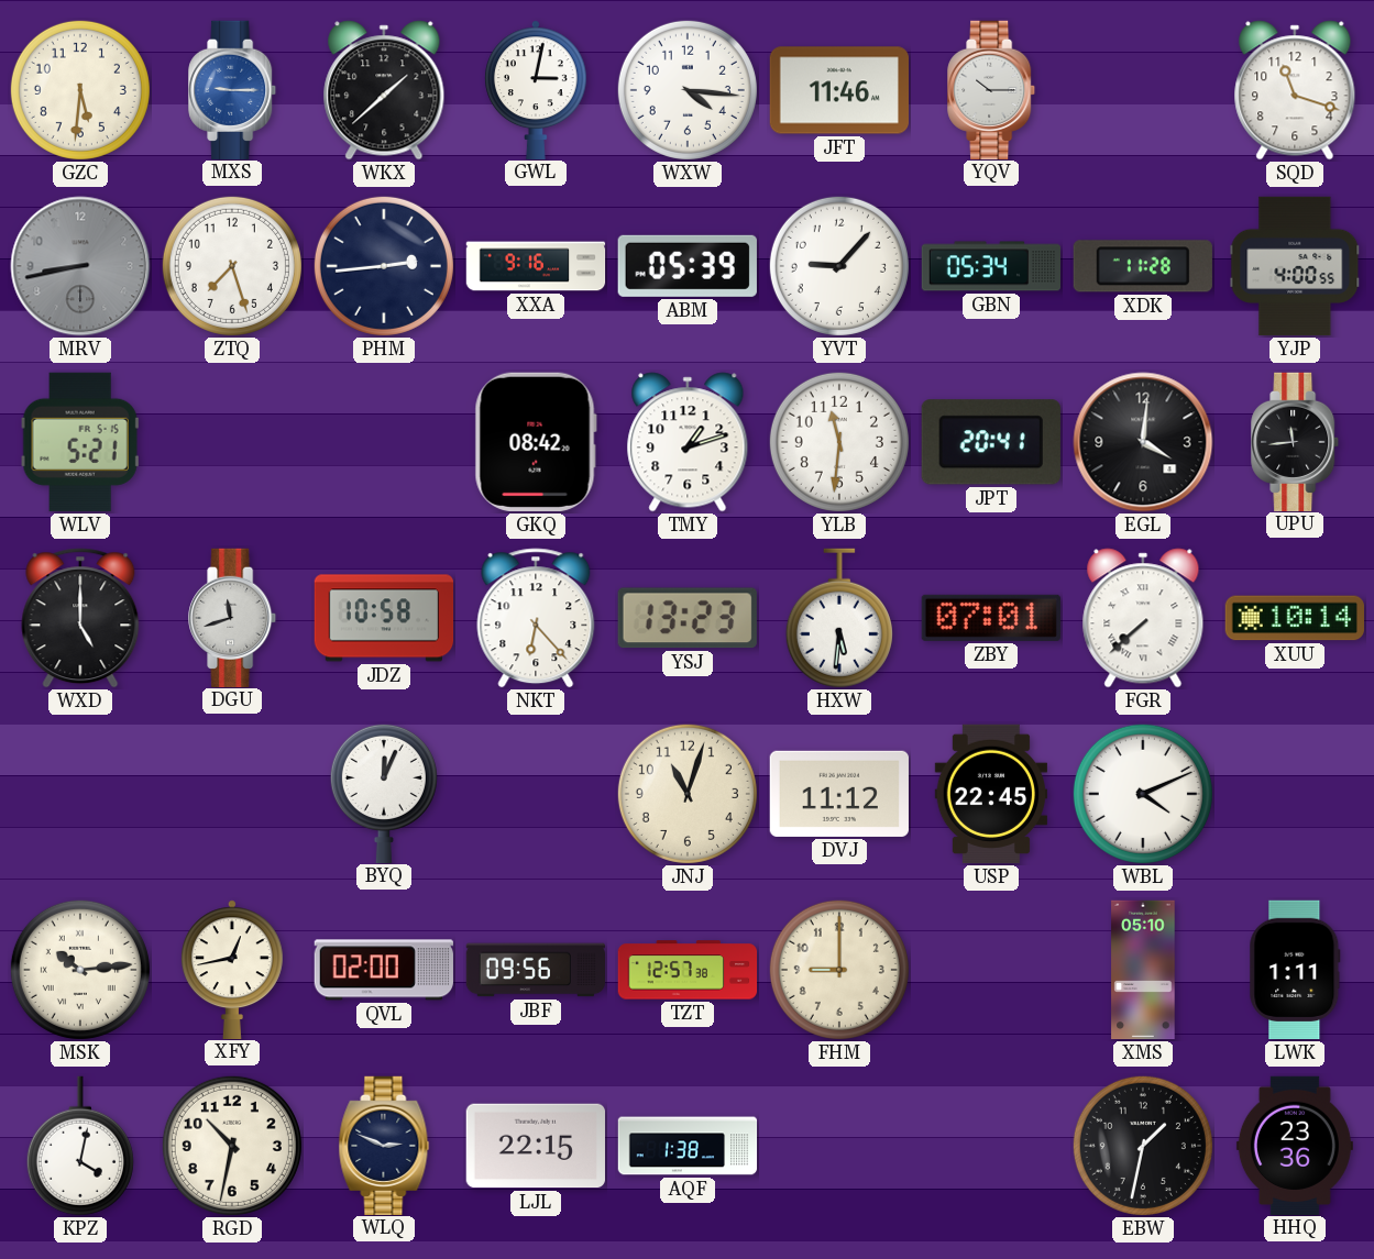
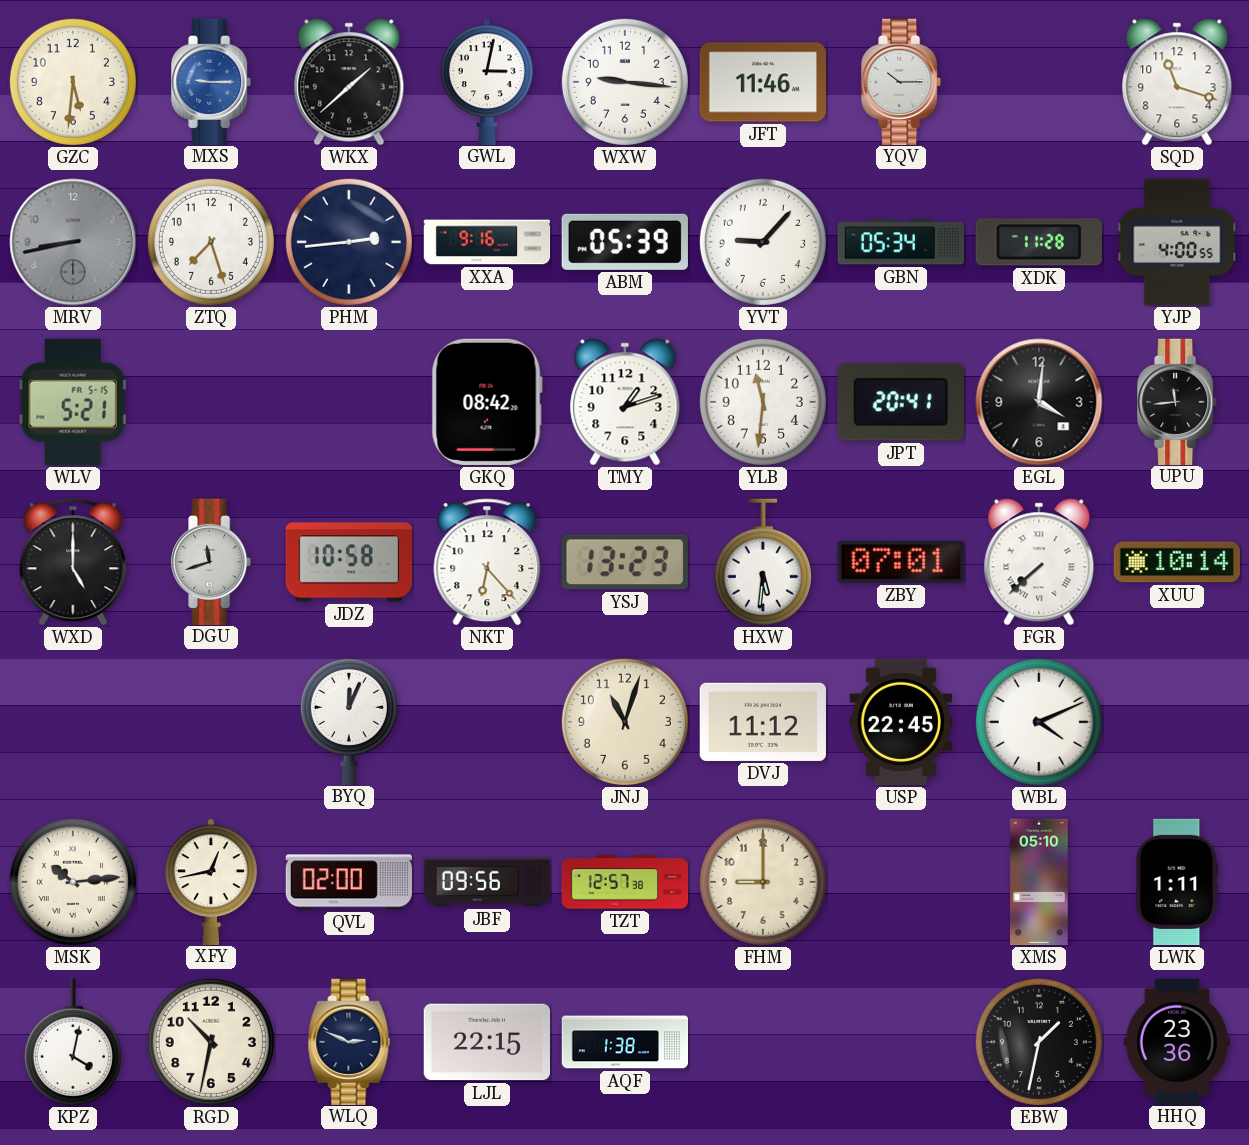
WXW: 4:16 -> 9:16
